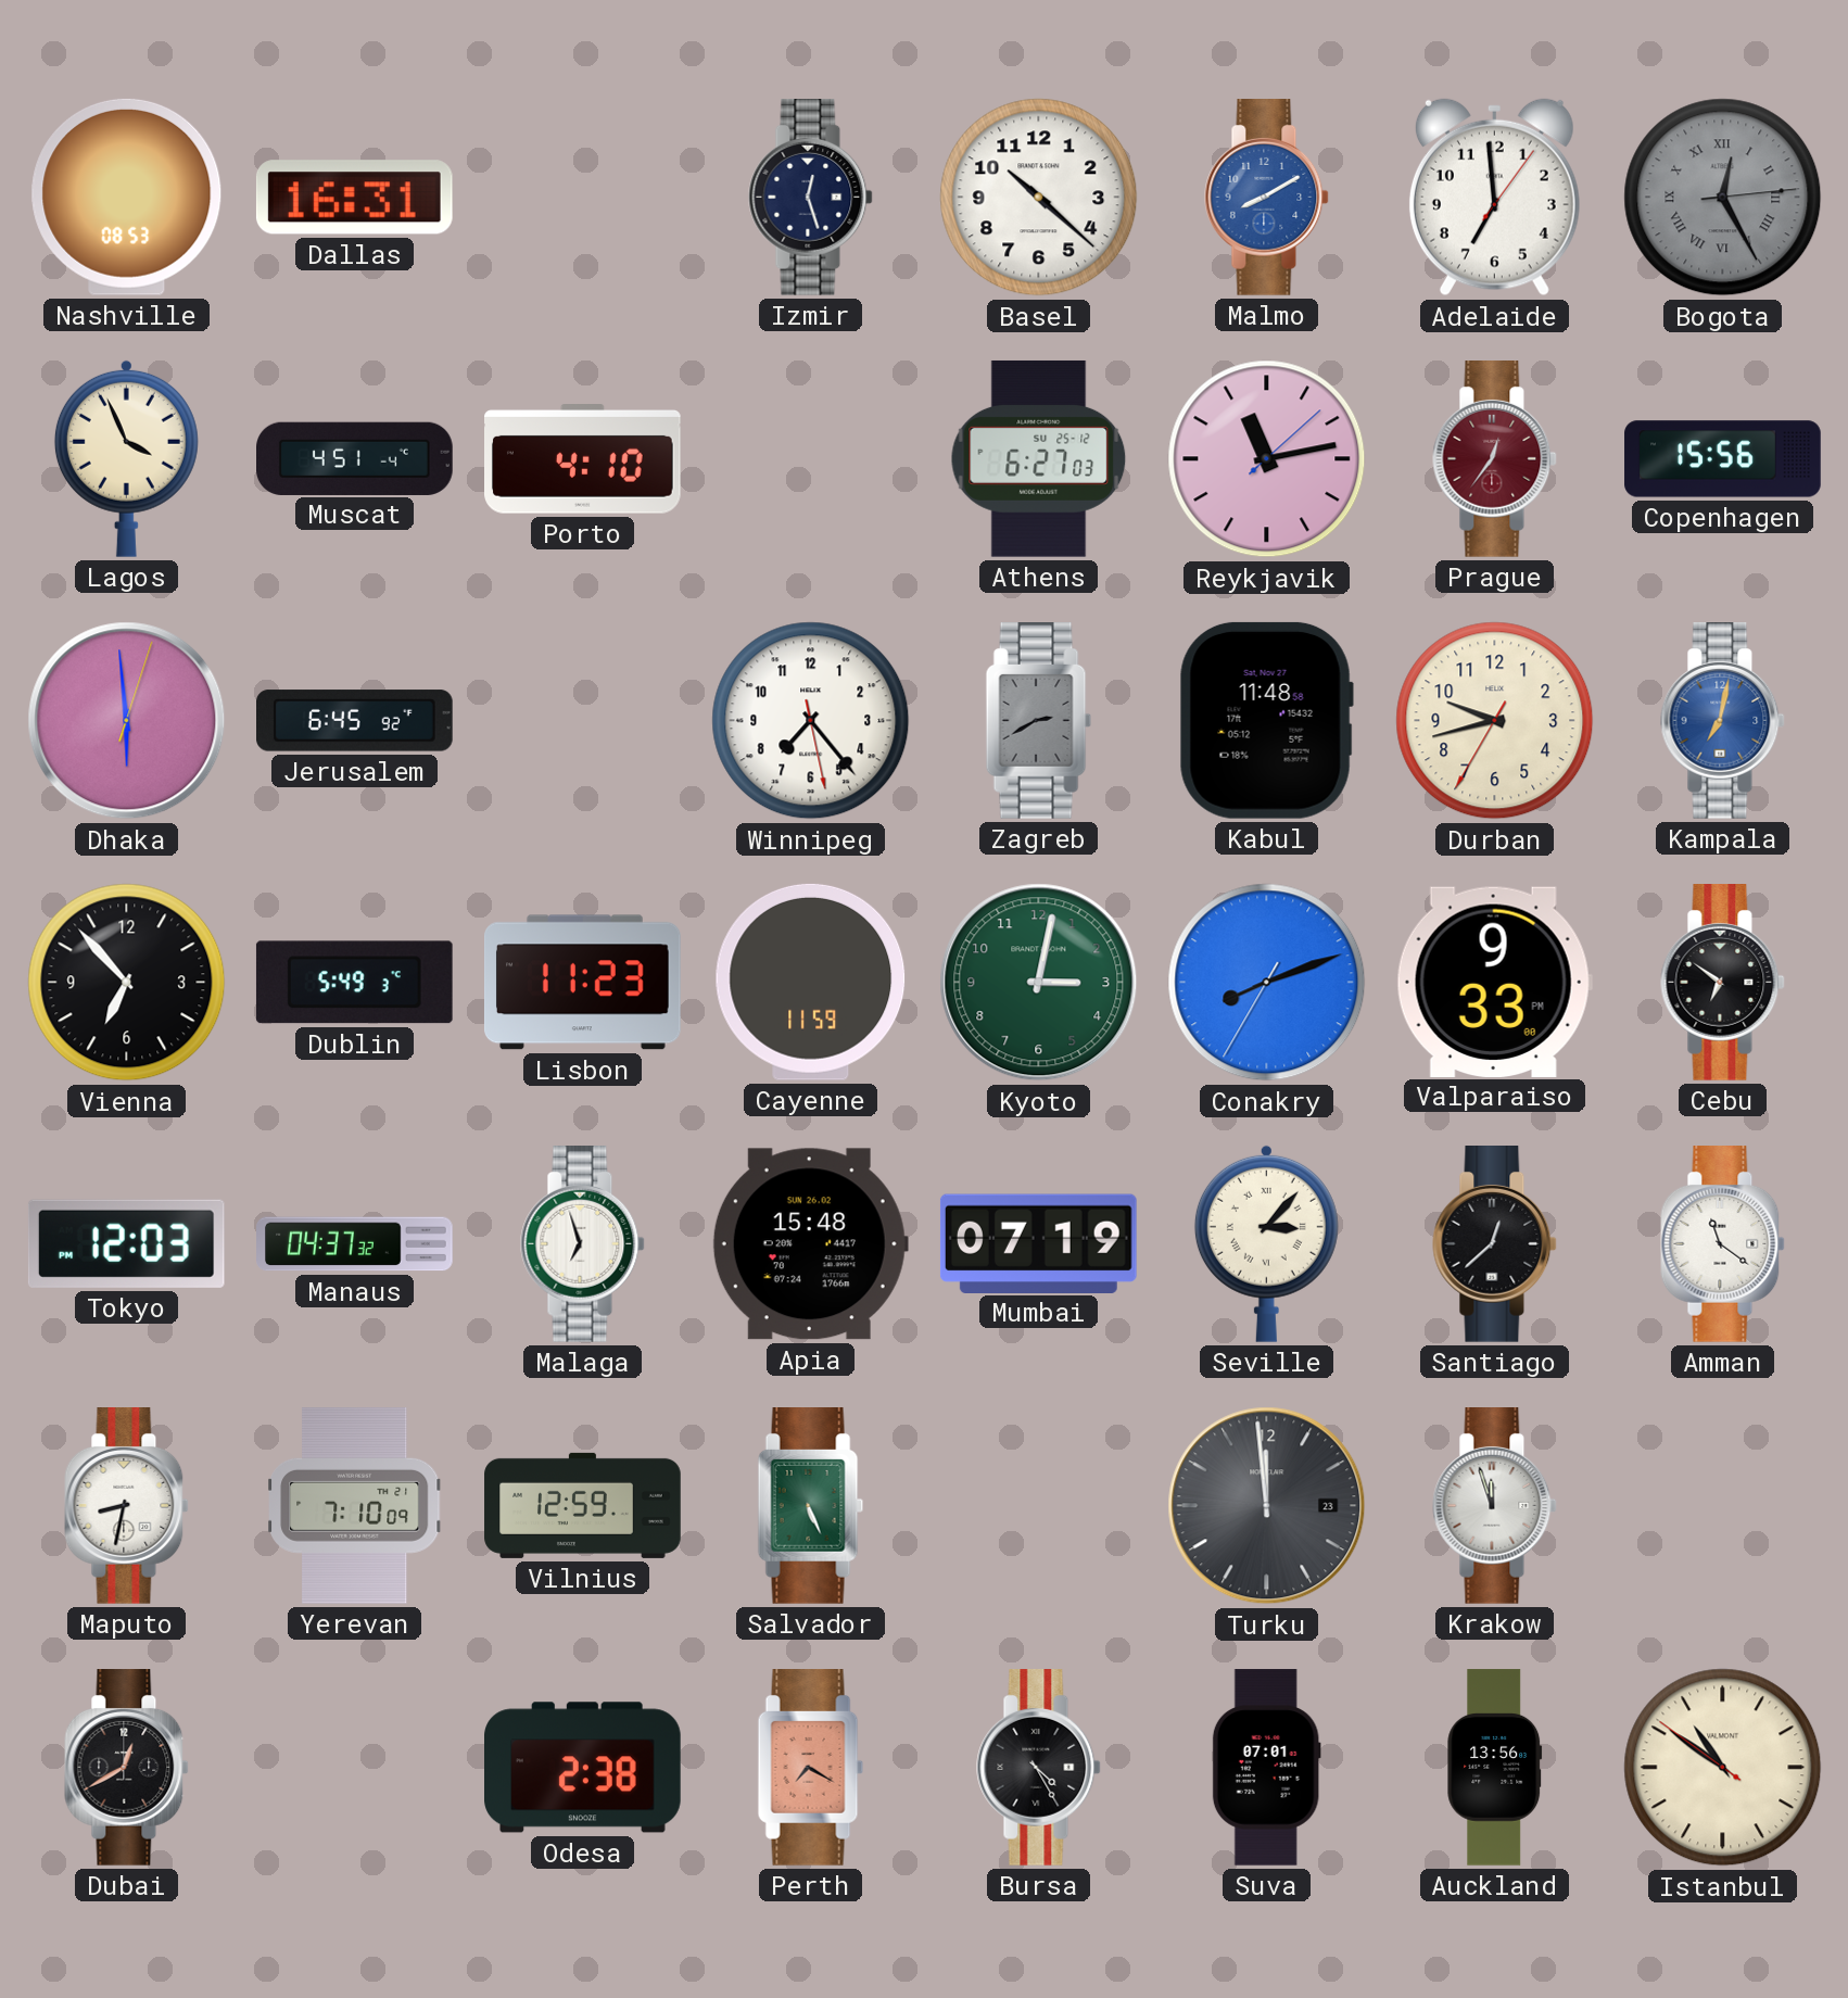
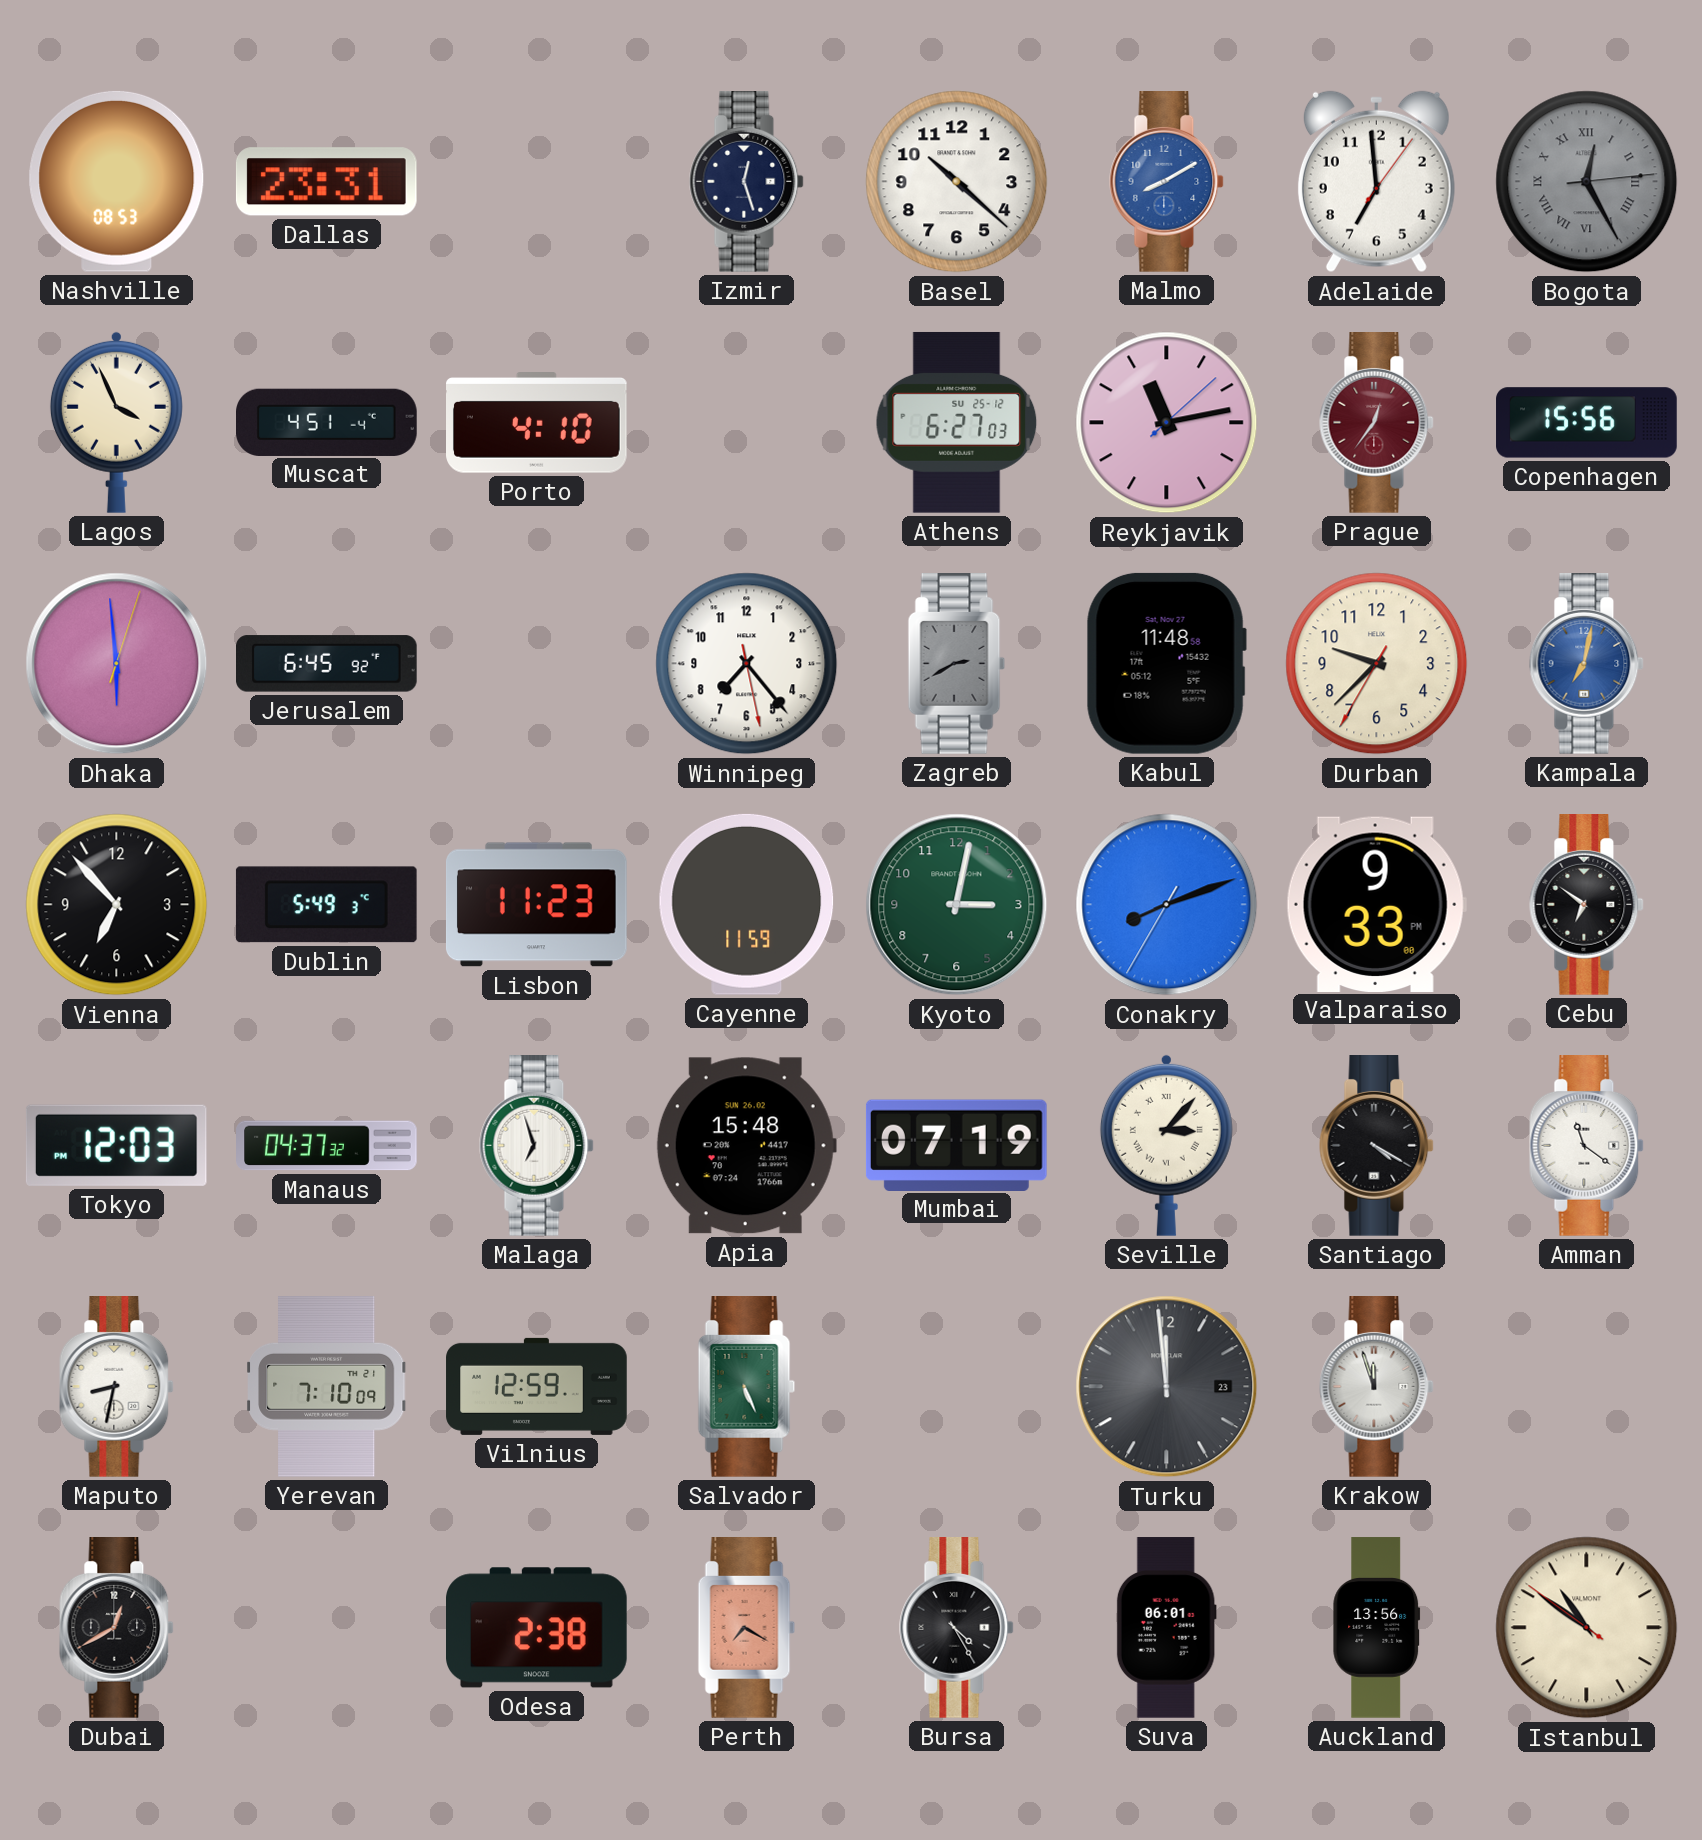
Dallas: 16:31 -> 23:31
Durban: 9:42 -> 9:37
Santiago: 12:38 -> 4:20
Suva: 07:01 -> 06:01
